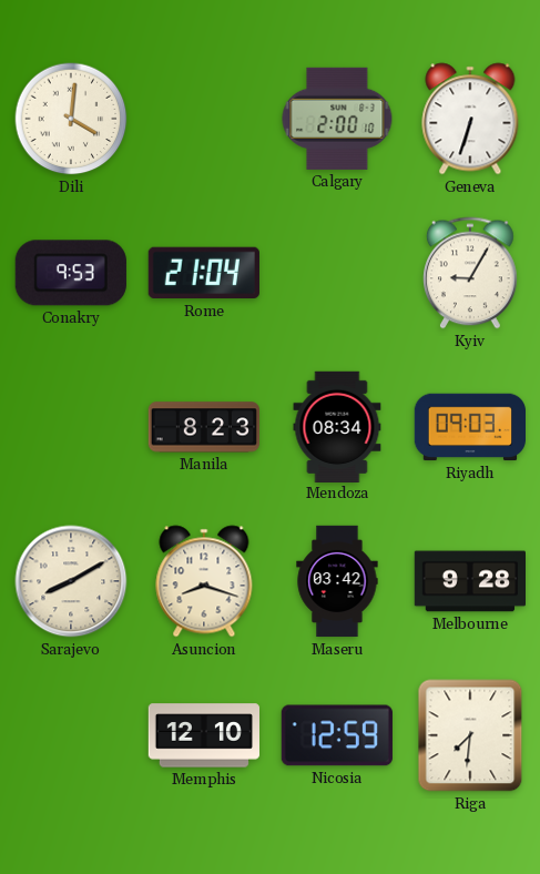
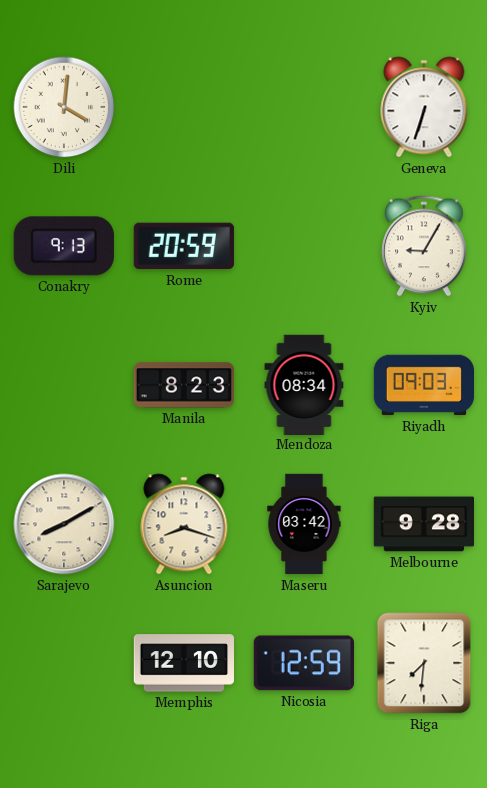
Calgary: 2:00 -> none
Conakry: 9:53 -> 9:13
Rome: 21:04 -> 20:59
